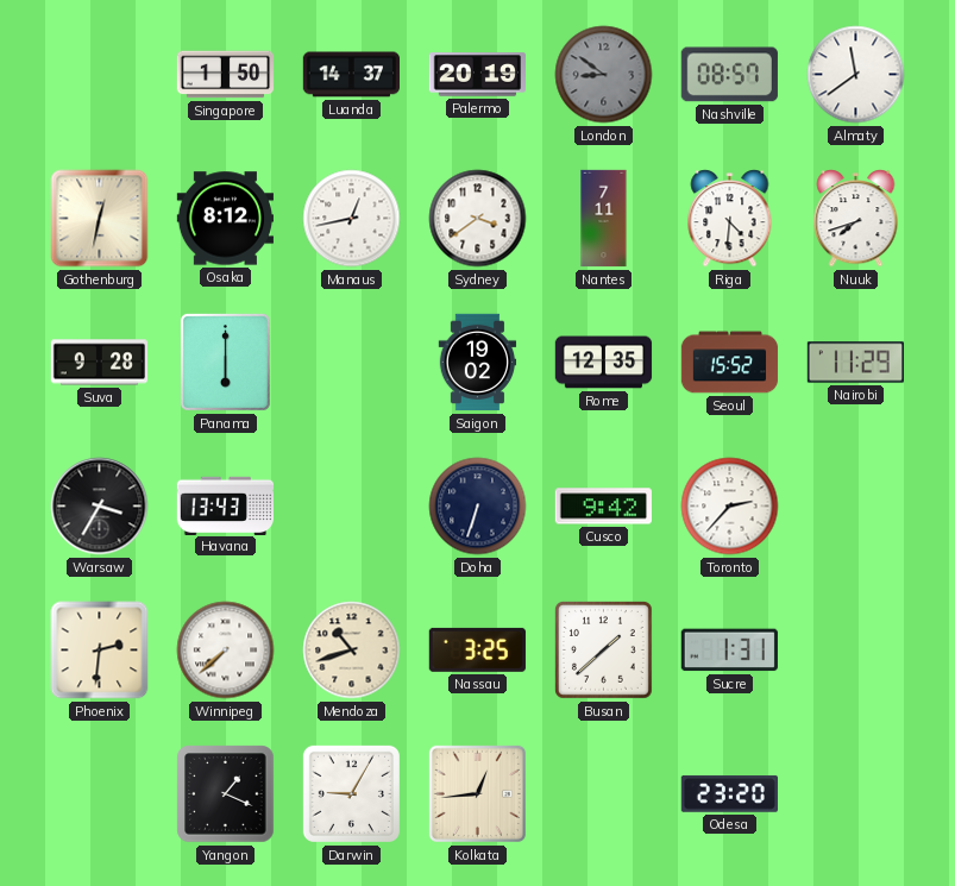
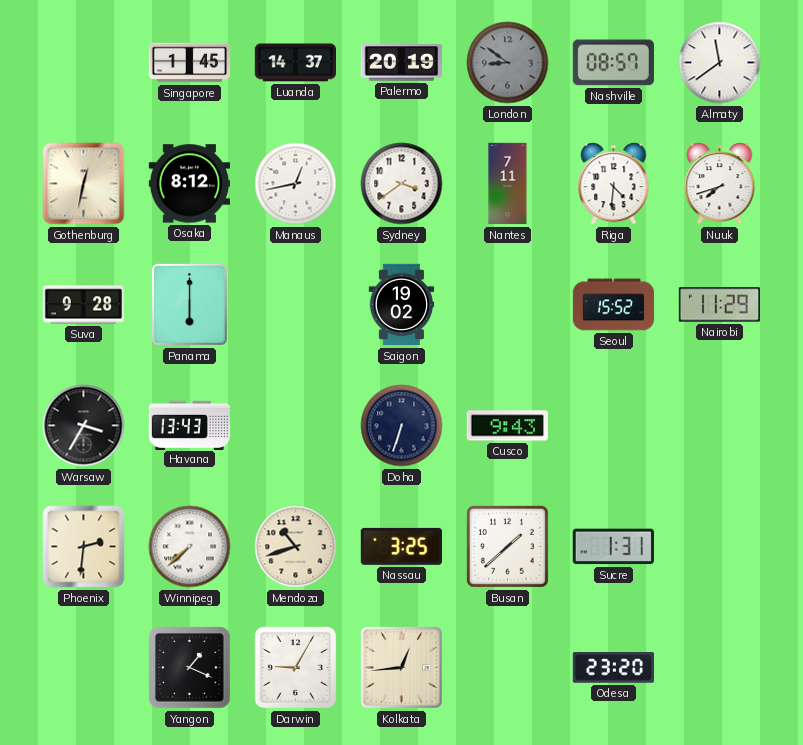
Singapore: 1:50 -> 1:45
Rome: 12:35 -> none
Cusco: 9:42 -> 9:43
Toronto: 2:37 -> none
